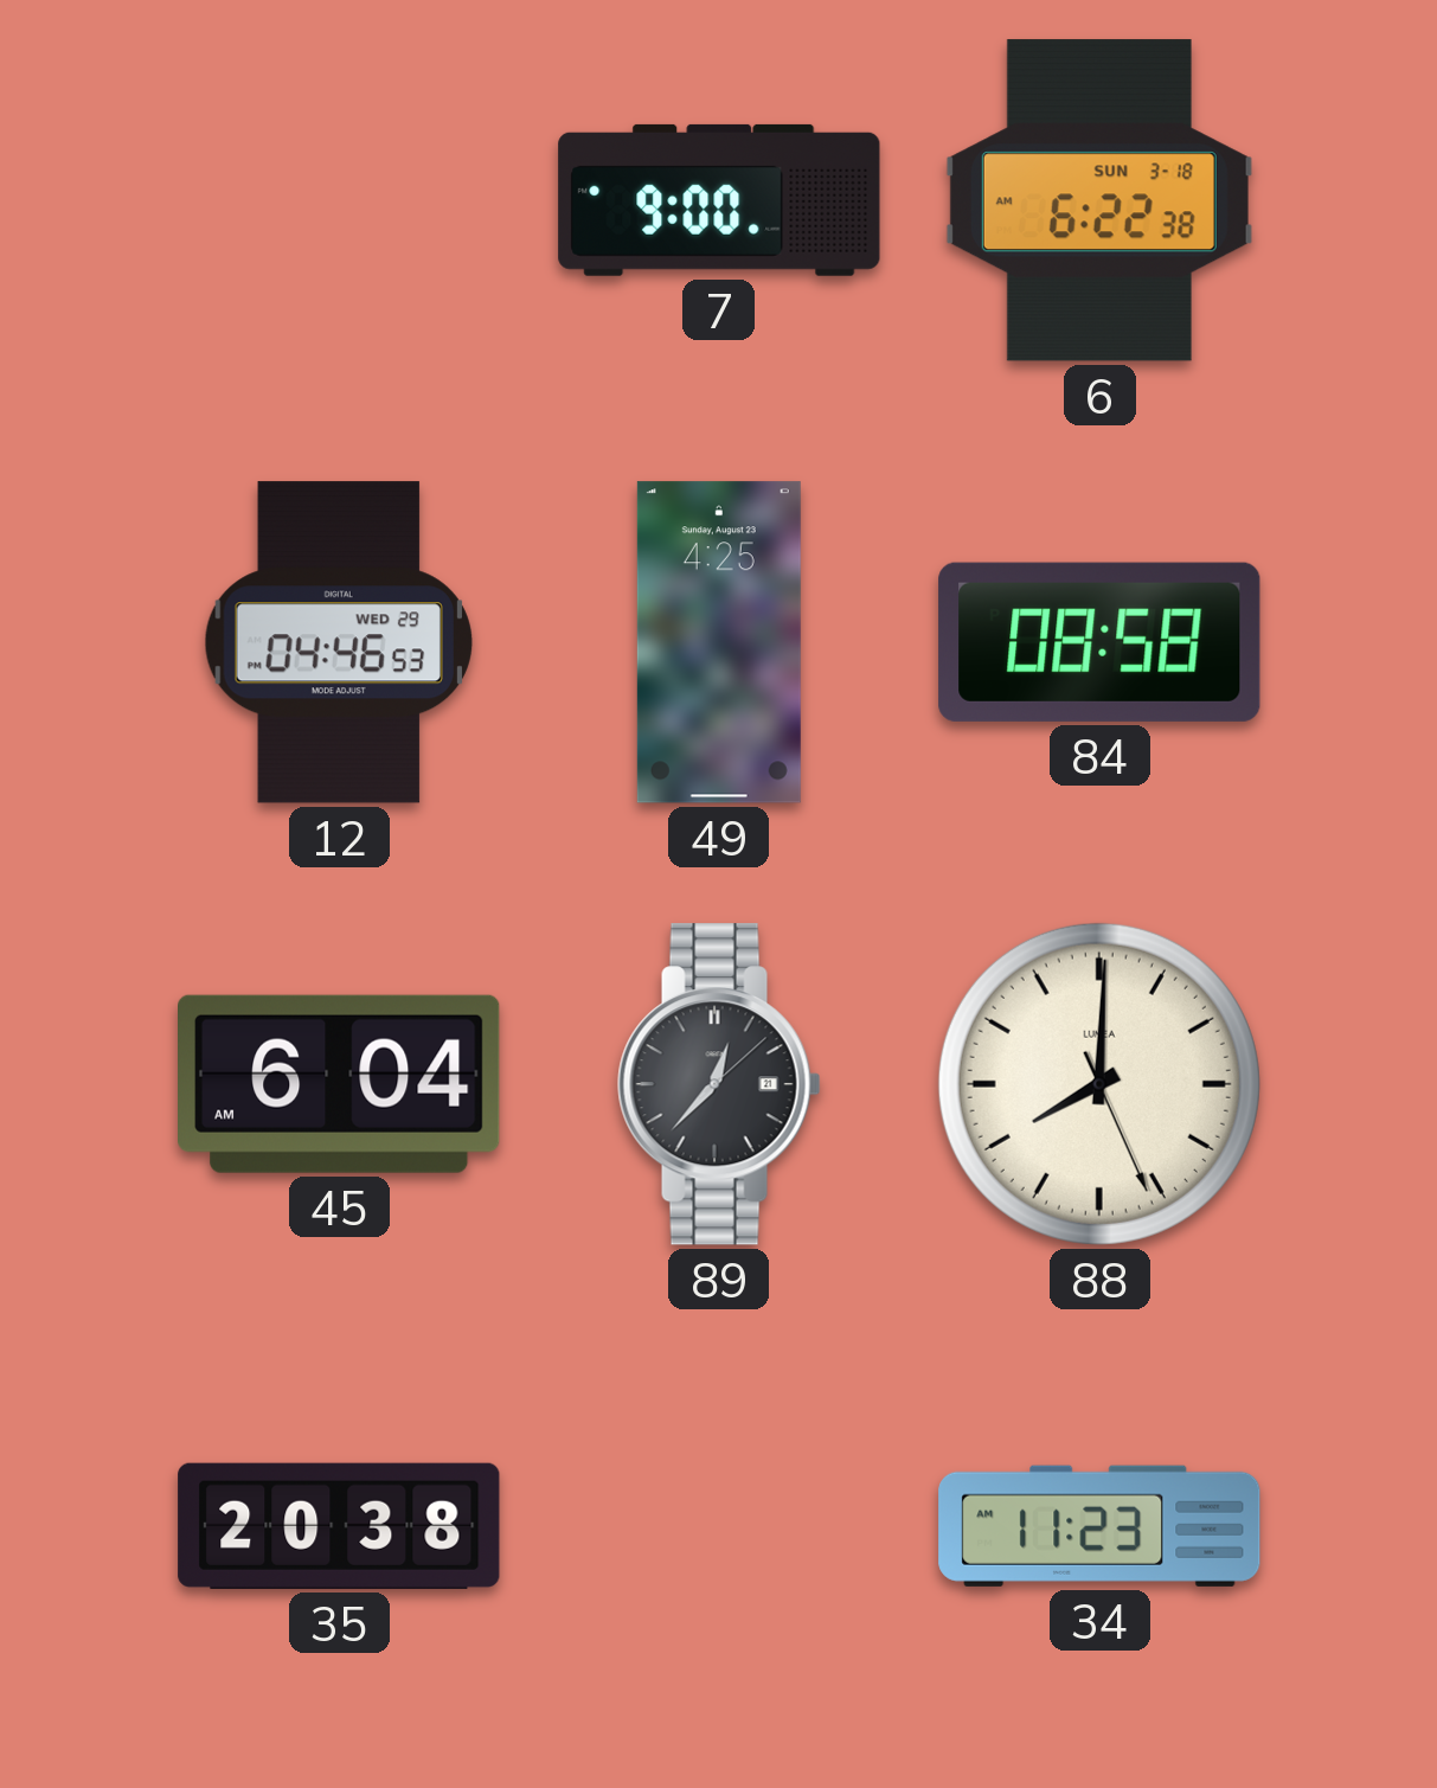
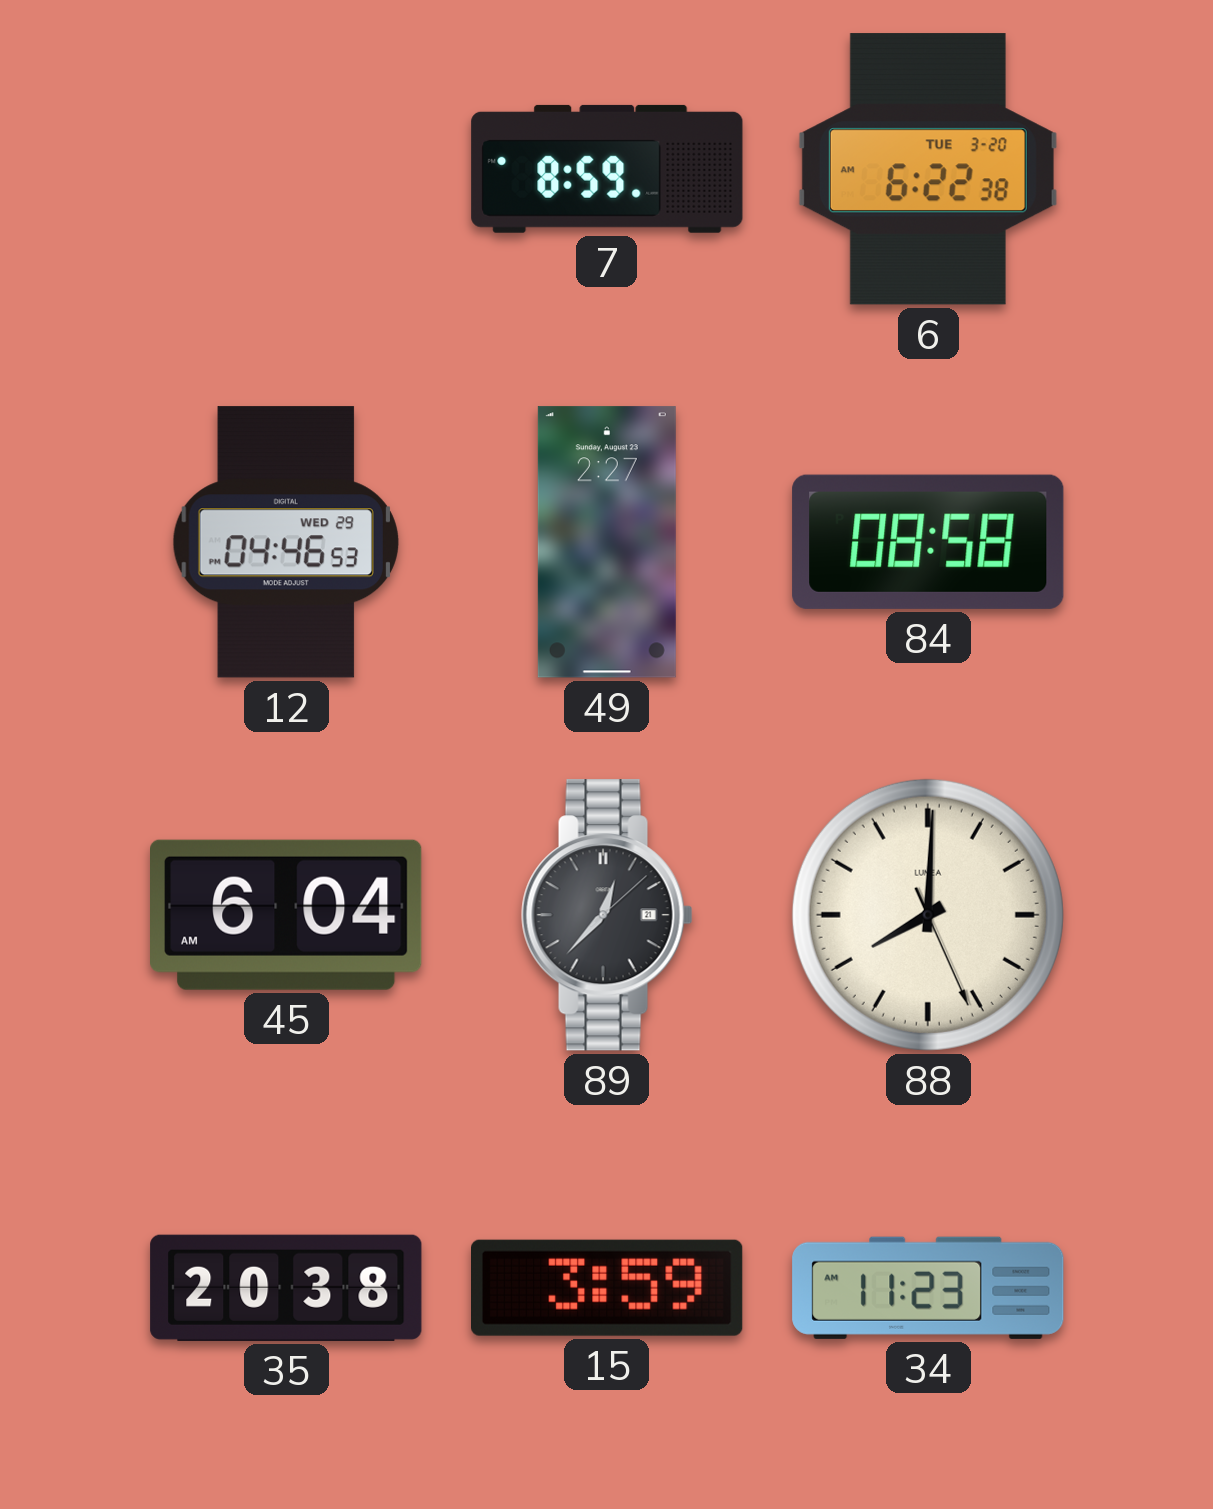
7: 9:00 -> 8:59
6 date: SUN 3-18 -> TUE 3-20
49: 4:25 -> 2:27
15: none -> 3:59
